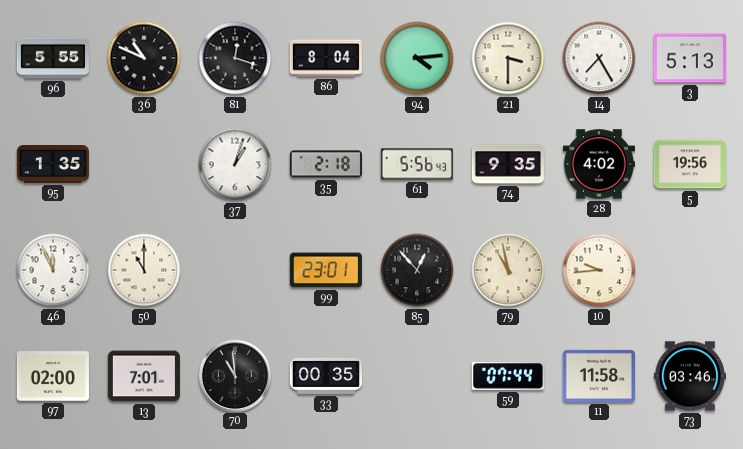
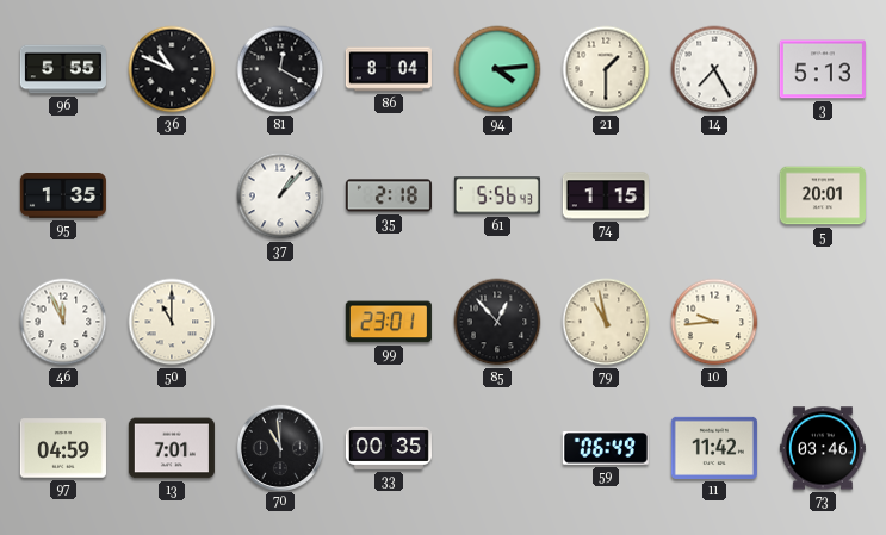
81: 12:18 -> 12:20
21: 3:30 -> 1:30
37: 1:03 -> 1:07
74: 9:35 -> 1:15
28: 4:02 -> none
5: 19:56 -> 20:01
97: 02:00 -> 04:59
59: 07:44 -> 06:49
11: 11:58 -> 11:42
